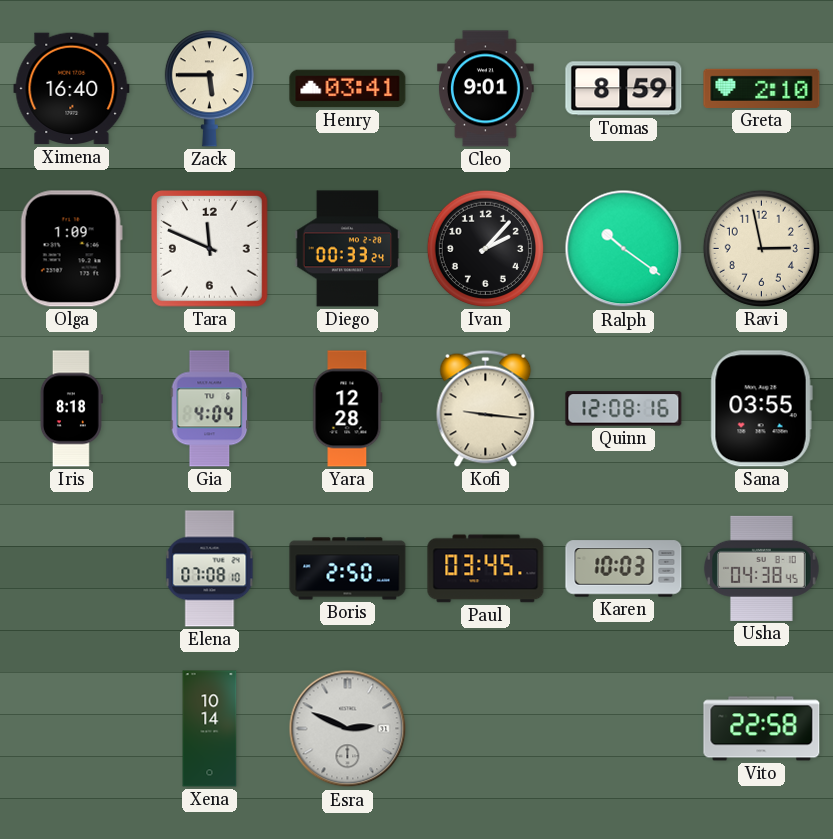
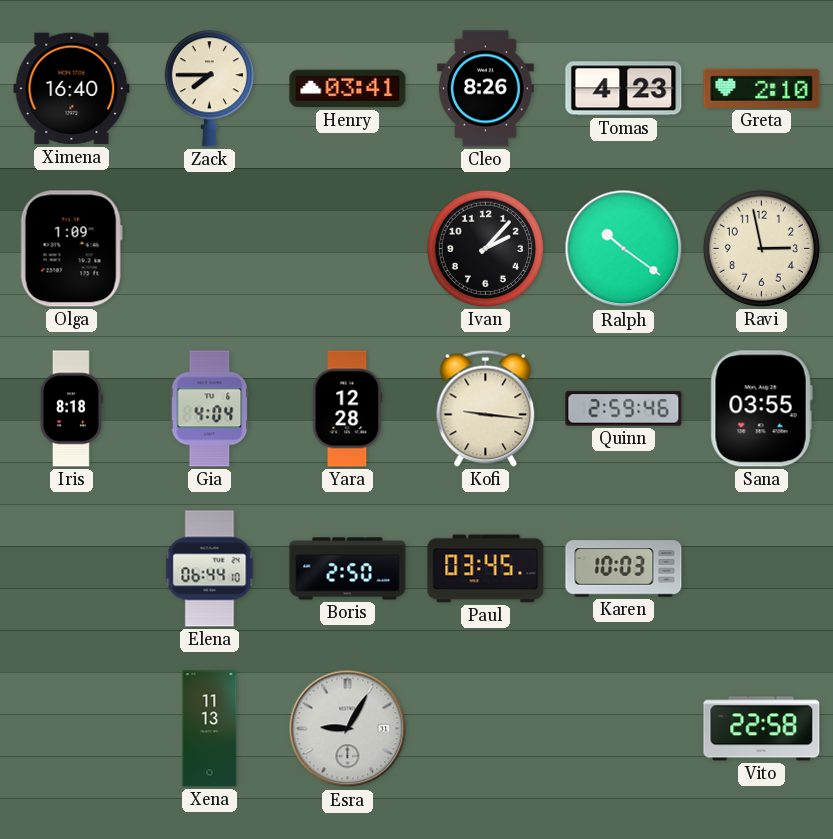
Zack: 5:45 -> 7:45
Cleo: 9:01 -> 8:26
Tomas: 8:59 -> 4:23
Tara: 11:49 -> none
Diego: 00:33 -> none
Quinn: 12:08 -> 2:59
Elena: 07:08 -> 06:44
Usha: 04:38 -> none
Xena: 10:14 -> 11:13
Esra: 2:49 -> 9:05
